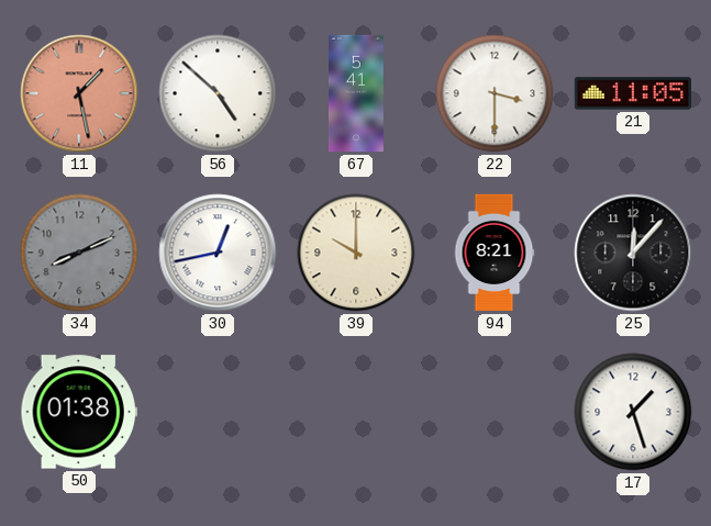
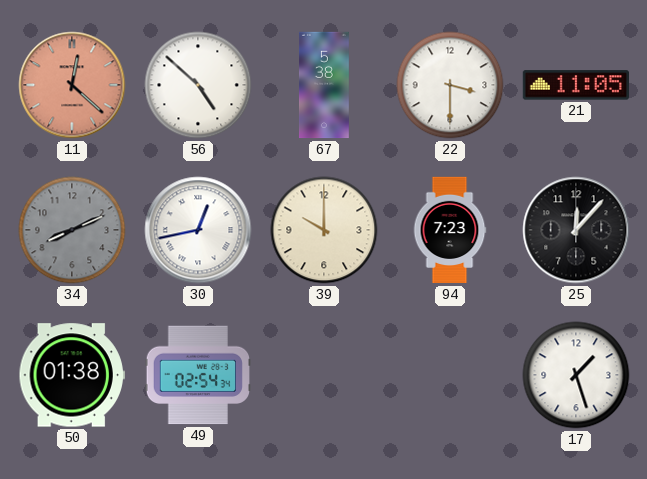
11: 1:28 -> 12:22
67: 5:41 -> 5:38
94: 8:21 -> 7:23
49: none -> 02:54
